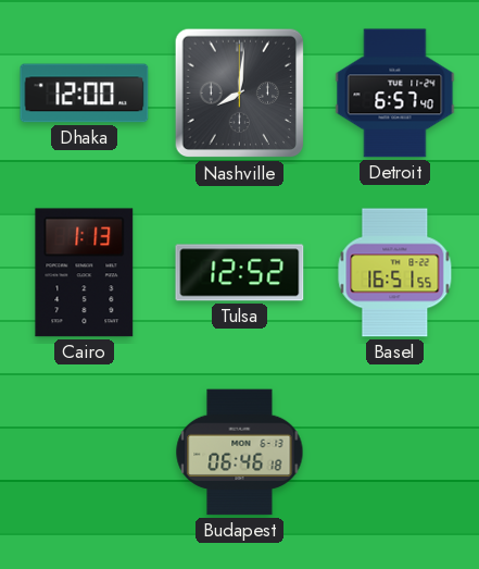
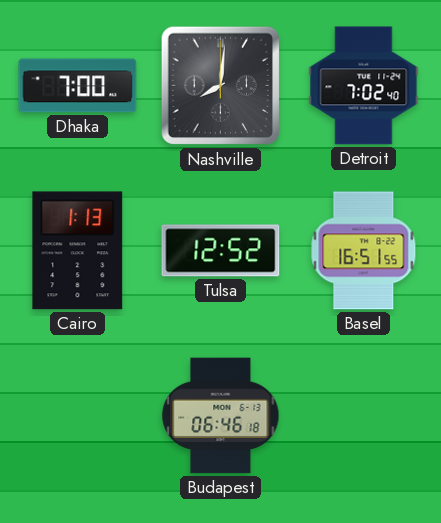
Dhaka: 12:00 -> 7:00
Detroit: 6:57 -> 7:02
